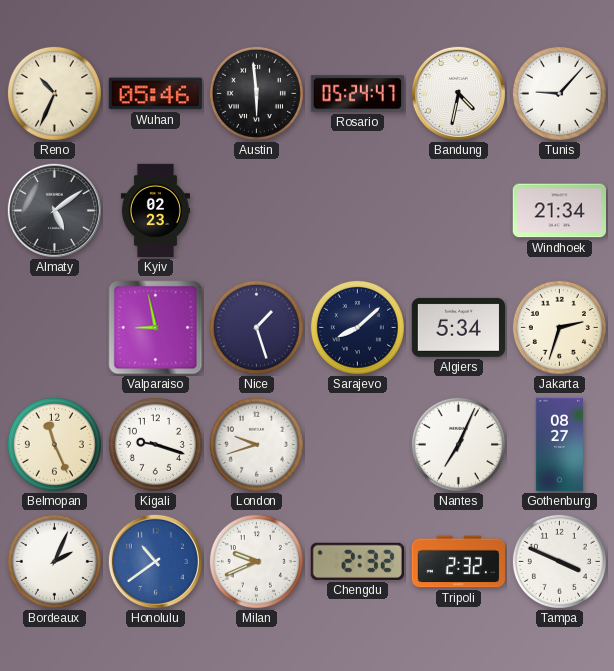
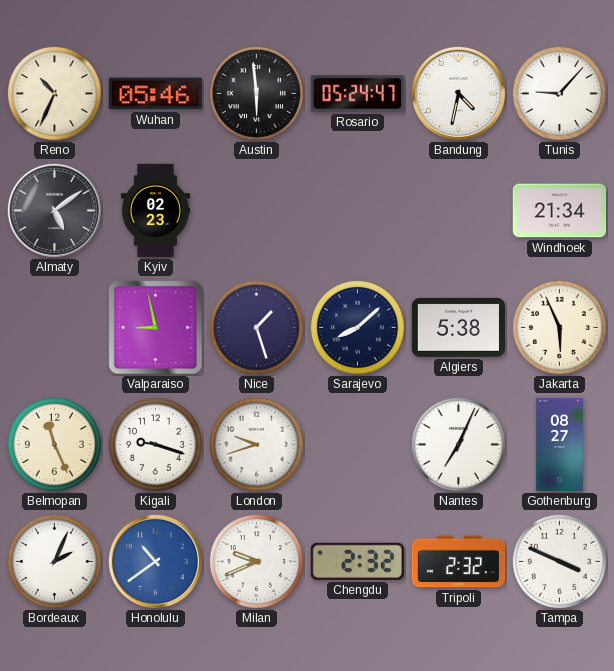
Algiers: 5:34 -> 5:38
Jakarta: 2:33 -> 5:56
